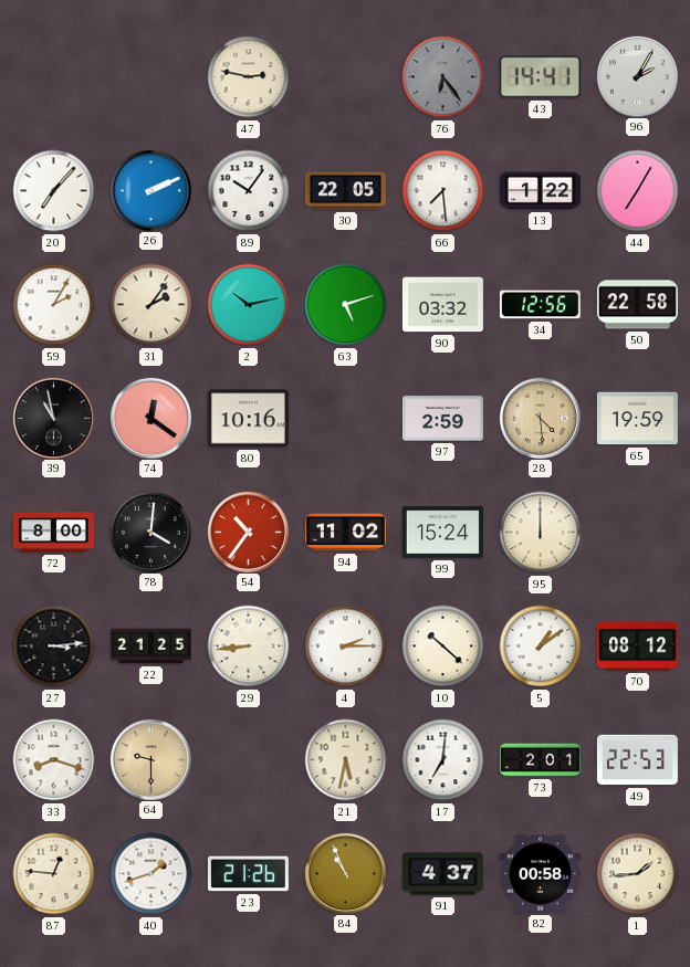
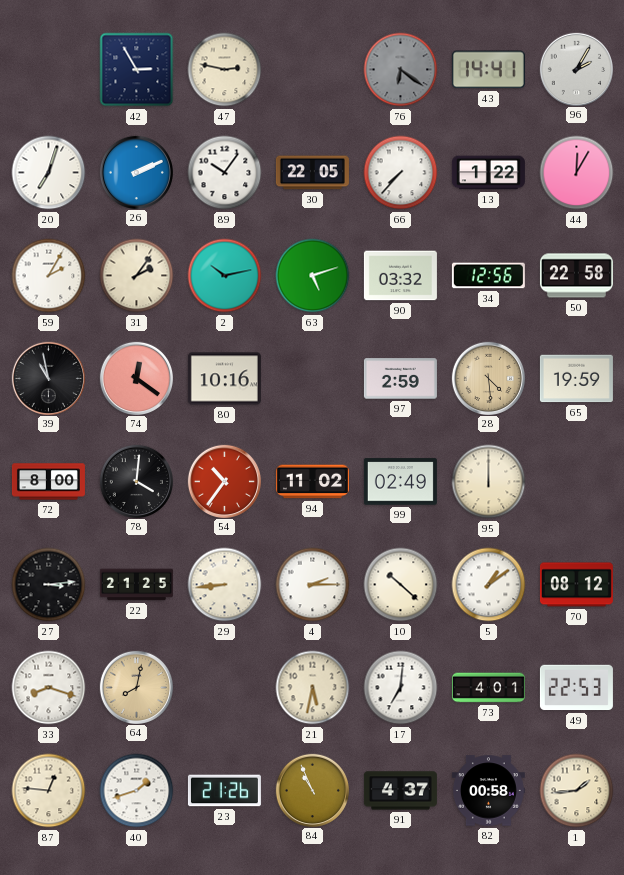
42: none -> 2:55
76: 6:24 -> 6:21
20: 7:07 -> 7:03
66: 7:29 -> 7:37
44: 7:05 -> 12:05
99: 15:24 -> 02:49
64: 9:30 -> 8:02
73: 2:01 -> 4:01
